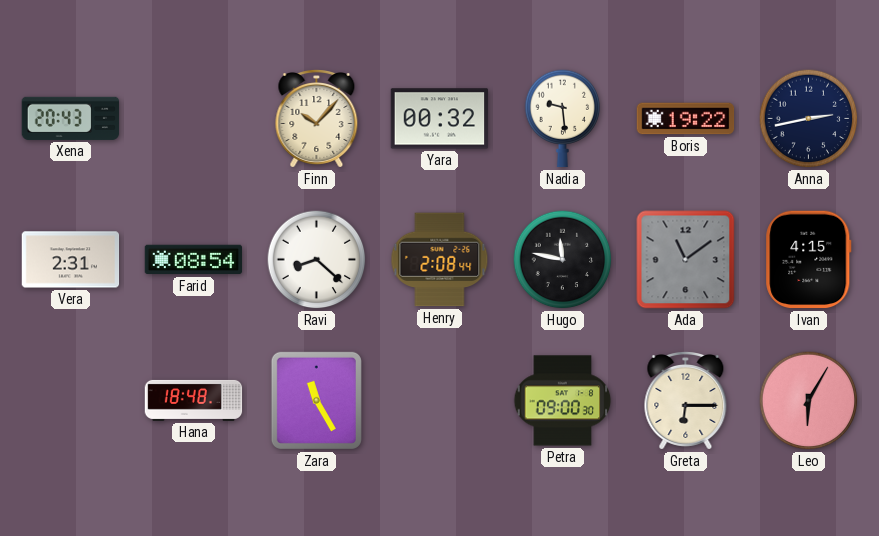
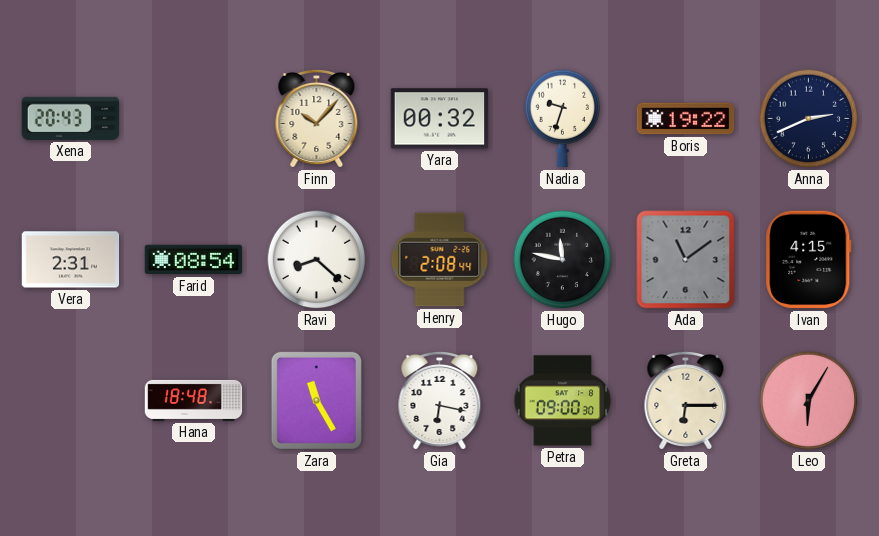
Nadia: 9:29 -> 9:33
Anna: 2:43 -> 2:41
Gia: none -> 6:17
